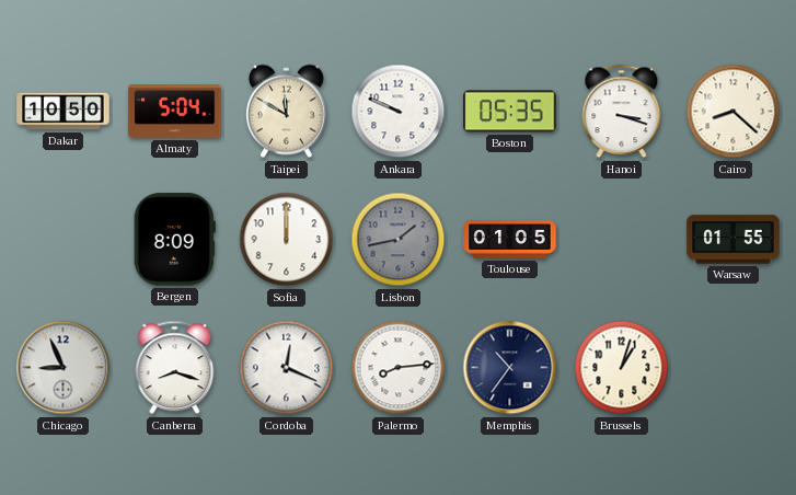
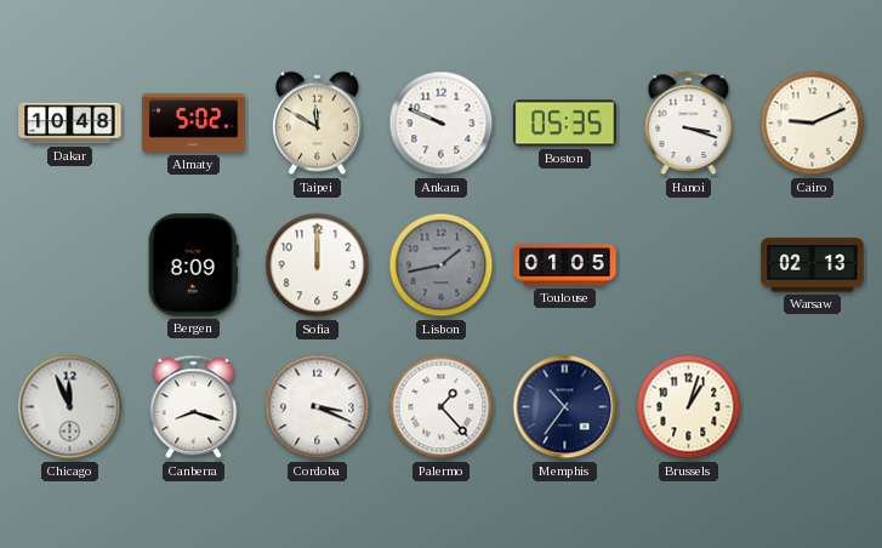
Dakar: 10:50 -> 10:48
Almaty: 5:04 -> 5:02
Cairo: 8:22 -> 9:11
Warsaw: 01:55 -> 02:13
Chicago: 8:56 -> 11:56
Cordoba: 12:19 -> 3:19
Palermo: 8:14 -> 1:23
